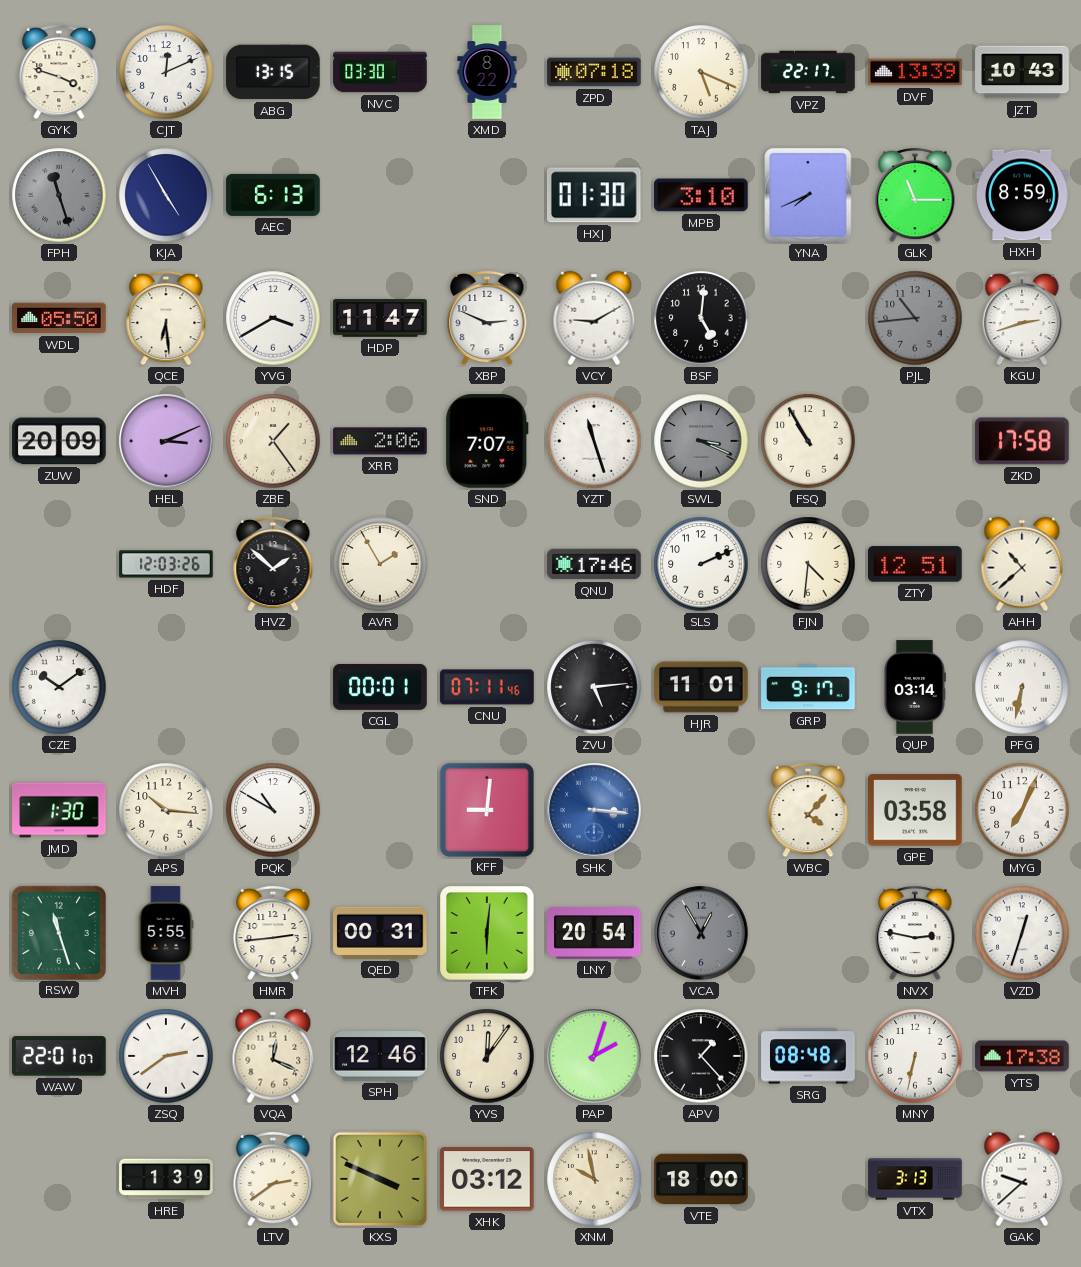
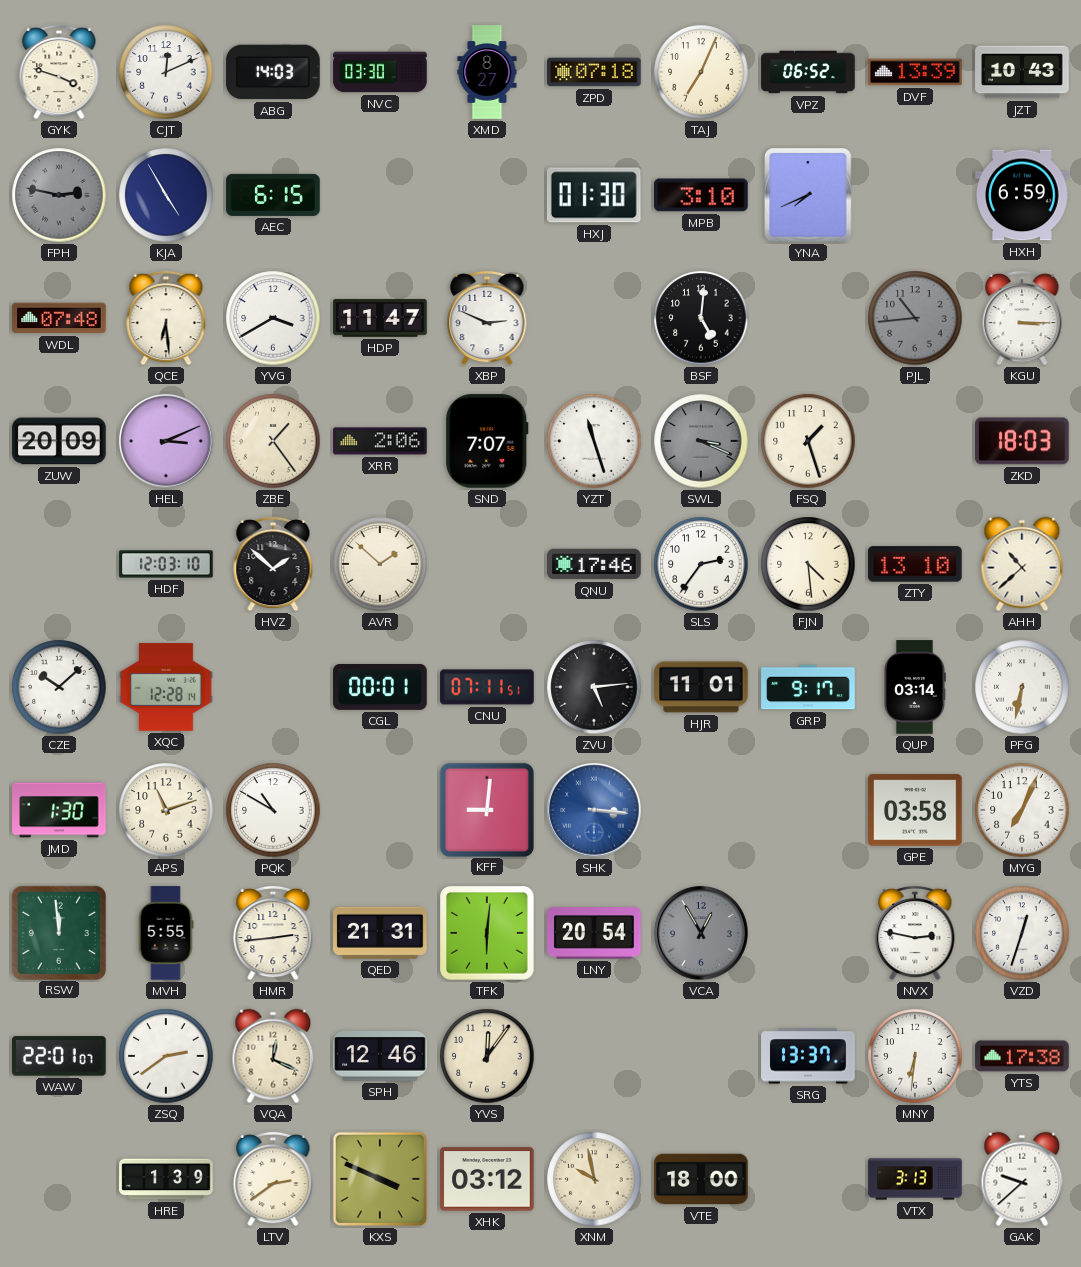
ABG: 13:15 -> 14:03
XMD: 8:22 -> 8:27
TAJ: 5:19 -> 7:04
VPZ: 22:17 -> 06:52
FPH: 11:27 -> 2:47
AEC: 6:13 -> 6:15
GLK: 11:15 -> none
HXH: 8:59 -> 6:59
WDL: 05:50 -> 07:48
VCY: 9:10 -> none
KGU: 2:42 -> 3:15
FSQ: 10:55 -> 1:27
ZKD: 17:58 -> 18:03
HDF: 12:03:26 -> 12:03:10
AVR: 1:55 -> 1:52
SLS: 2:11 -> 2:36
FJN: 4:31 -> 4:29
ZTY: 12:51 -> 13:10
CZE: 10:09 -> 10:08
XQC: none -> 12:28
CNU: 07:11:46 -> 07:11:51
APS: 10:16 -> 11:12
WBC: 4:07 -> none
RSW: 11:27 -> 11:59
QED: 00:31 -> 21:31
PAP: 2:03 -> none
APV: 1:23 -> none
SRG: 08:48 -> 13:37
MNY: 6:32 -> 6:31
